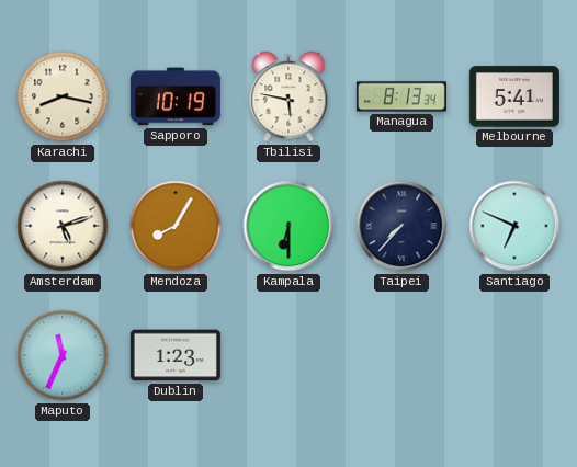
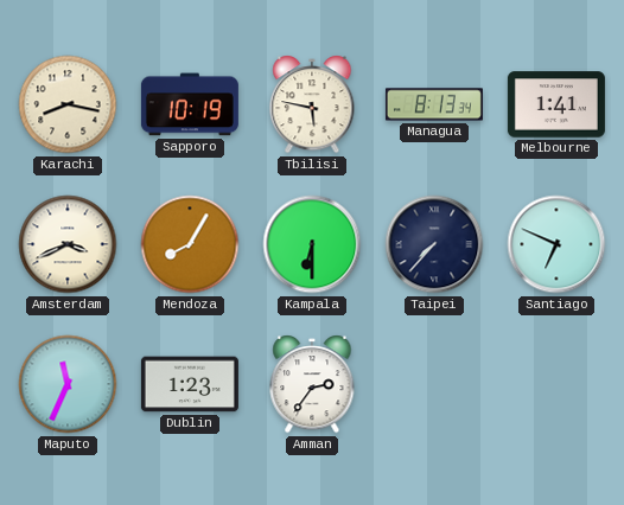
Melbourne: 5:41 -> 1:41
Amsterdam: 5:12 -> 3:41
Amman: none -> 2:36
